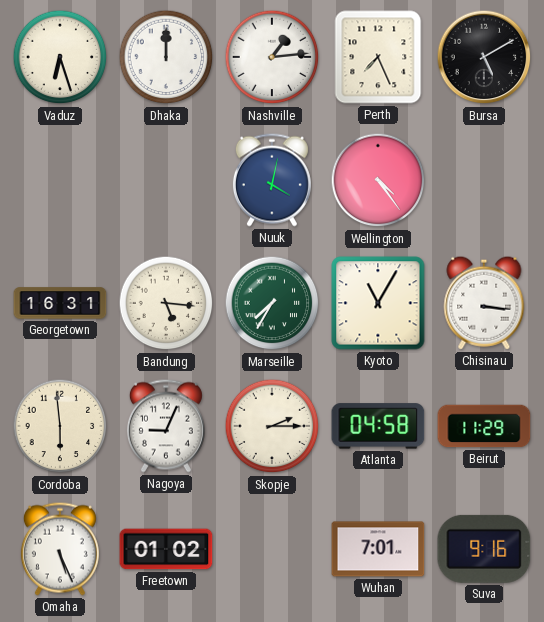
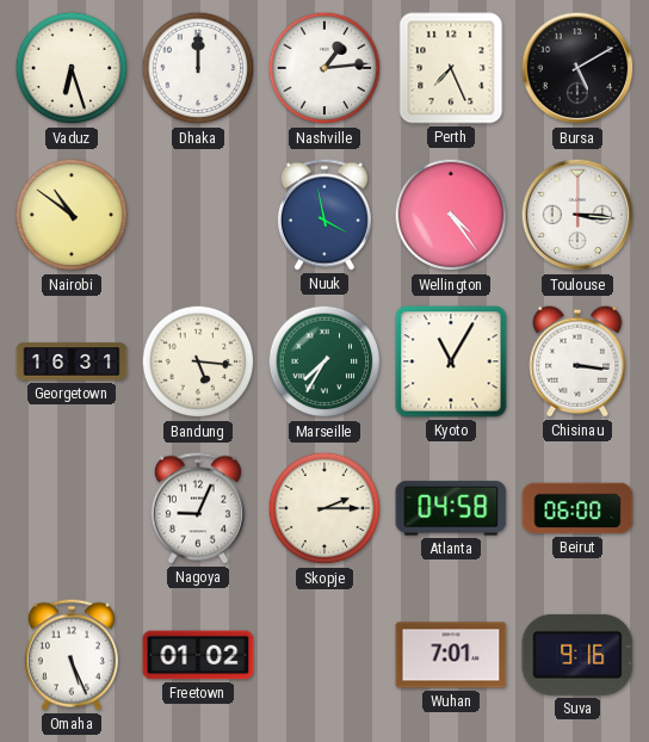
Nairobi: none -> 10:51
Nuuk: 4:02 -> 3:58
Toulouse: none -> 3:16
Cordoba: 5:59 -> none
Beirut: 11:29 -> 06:00
